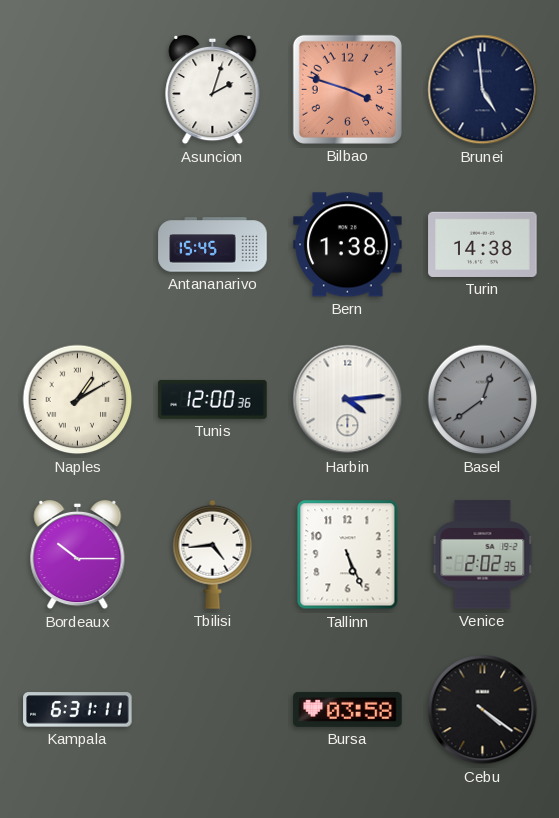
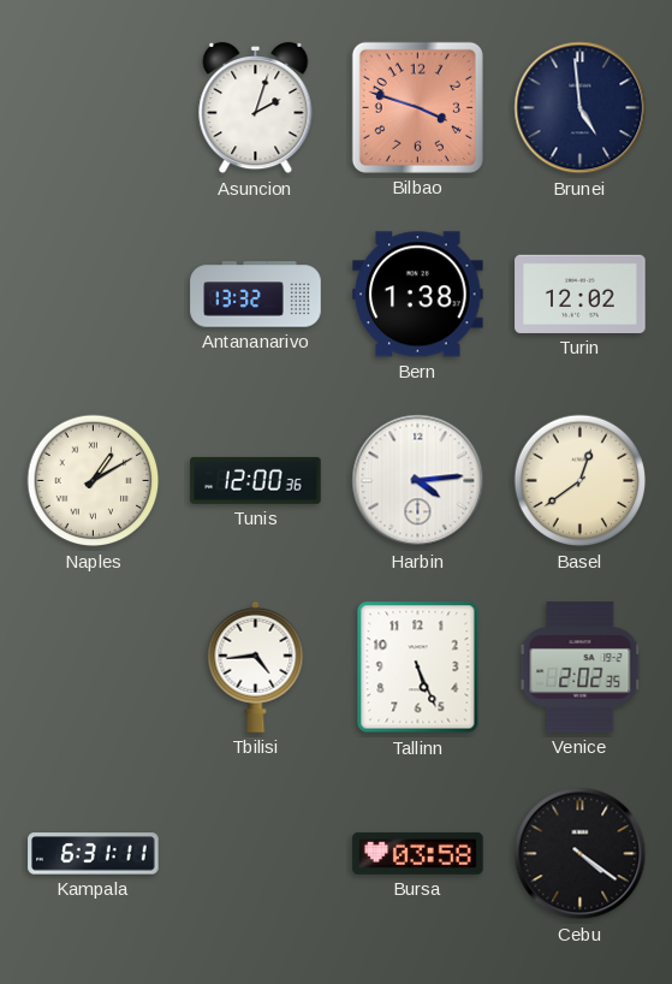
Antananarivo: 15:45 -> 13:32
Turin: 14:38 -> 12:02
Basel dial: grey -> cream
Bordeaux: 10:15 -> none
